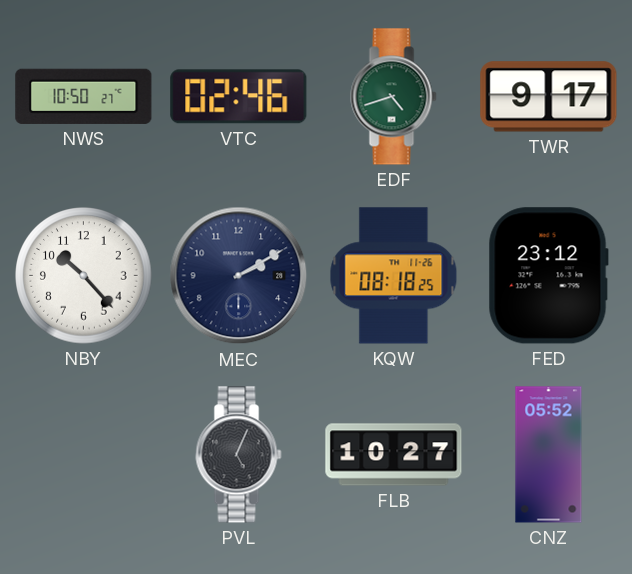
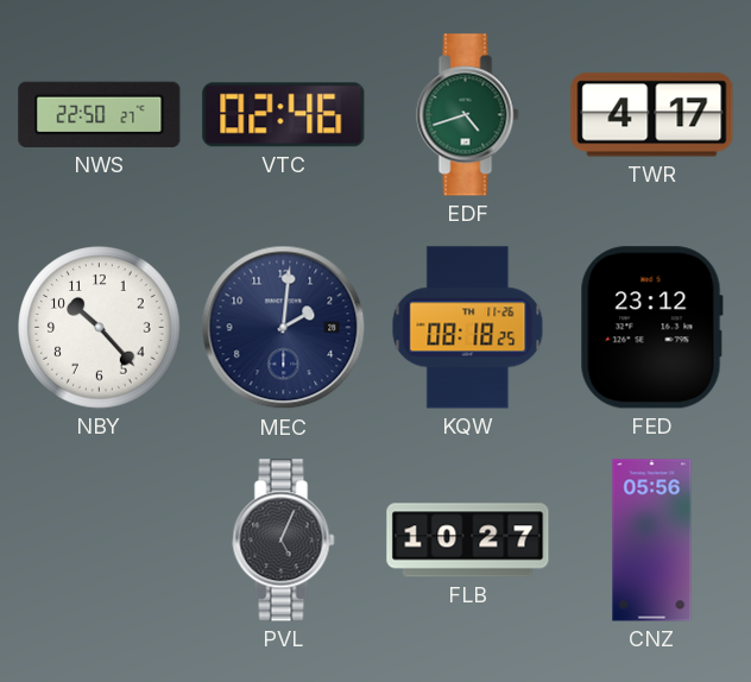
NWS: 10:50 -> 22:50
TWR: 9:17 -> 4:17
MEC: 2:10 -> 2:01
CNZ: 05:52 -> 05:56
